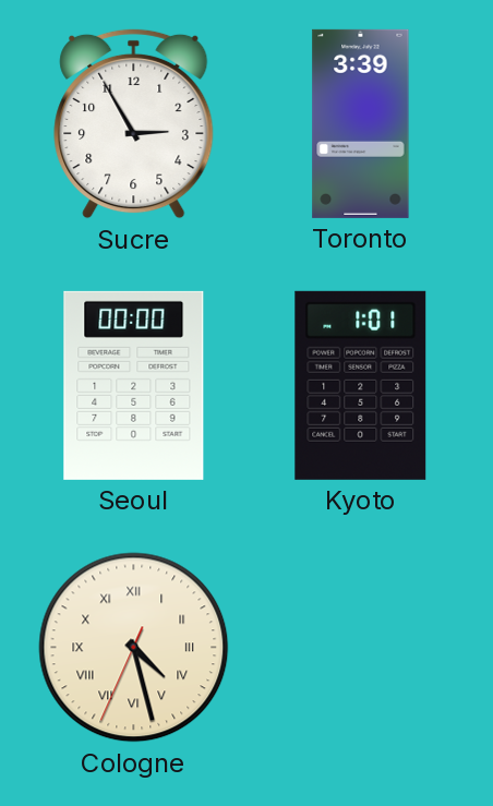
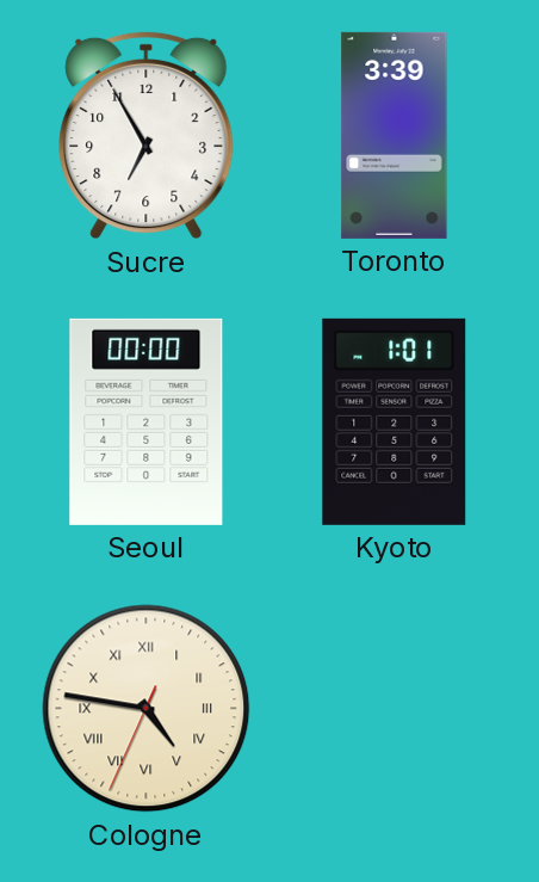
Sucre: 2:55 -> 6:55
Cologne: 4:27 -> 4:46
